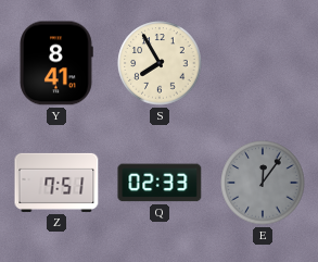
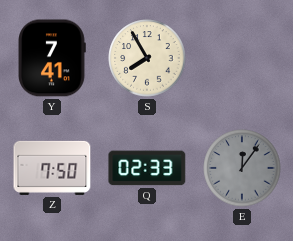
Y: 8:41 -> 7:41
Z: 7:51 -> 7:50
